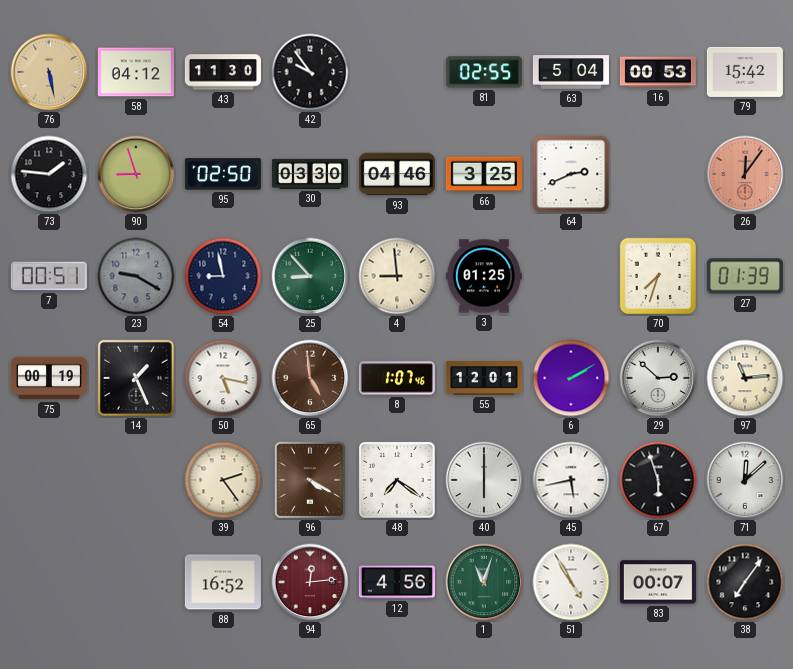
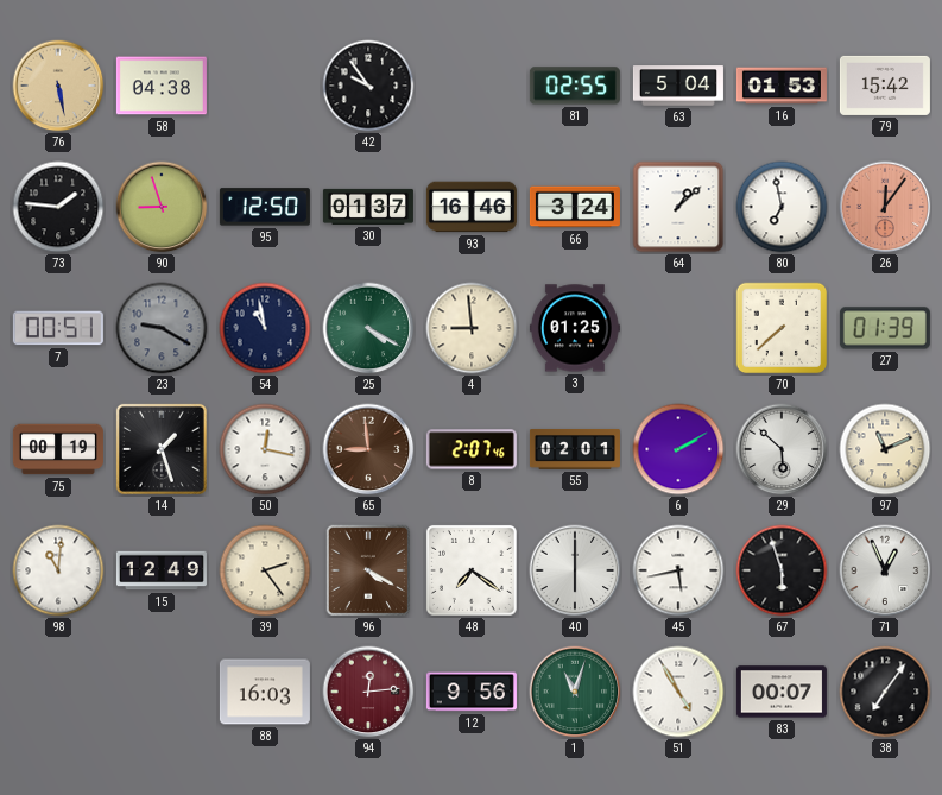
58: 04:12 -> 04:38
43: 11:30 -> none
16: 00:53 -> 01:53
95: 02:50 -> 12:50
30: 03:30 -> 01:37
93: 04:46 -> 16:46
66: 3:25 -> 3:24
64: 2:41 -> 1:08
80: none -> 6:58
54: 8:58 -> 10:58
25: 8:53 -> 4:20
70: 7:33 -> 7:38
14: 1:26 -> 1:27
50: 5:17 -> 12:17
65: 4:59 -> 8:59
8: 1:07 -> 2:07
55: 12:01 -> 02:01
29: 2:52 -> 5:52
97: 11:14 -> 11:11
98: none -> 11:01
15: none -> 12:49
71: 12:08 -> 12:56
88: 16:52 -> 16:03
12: 4:56 -> 9:56
